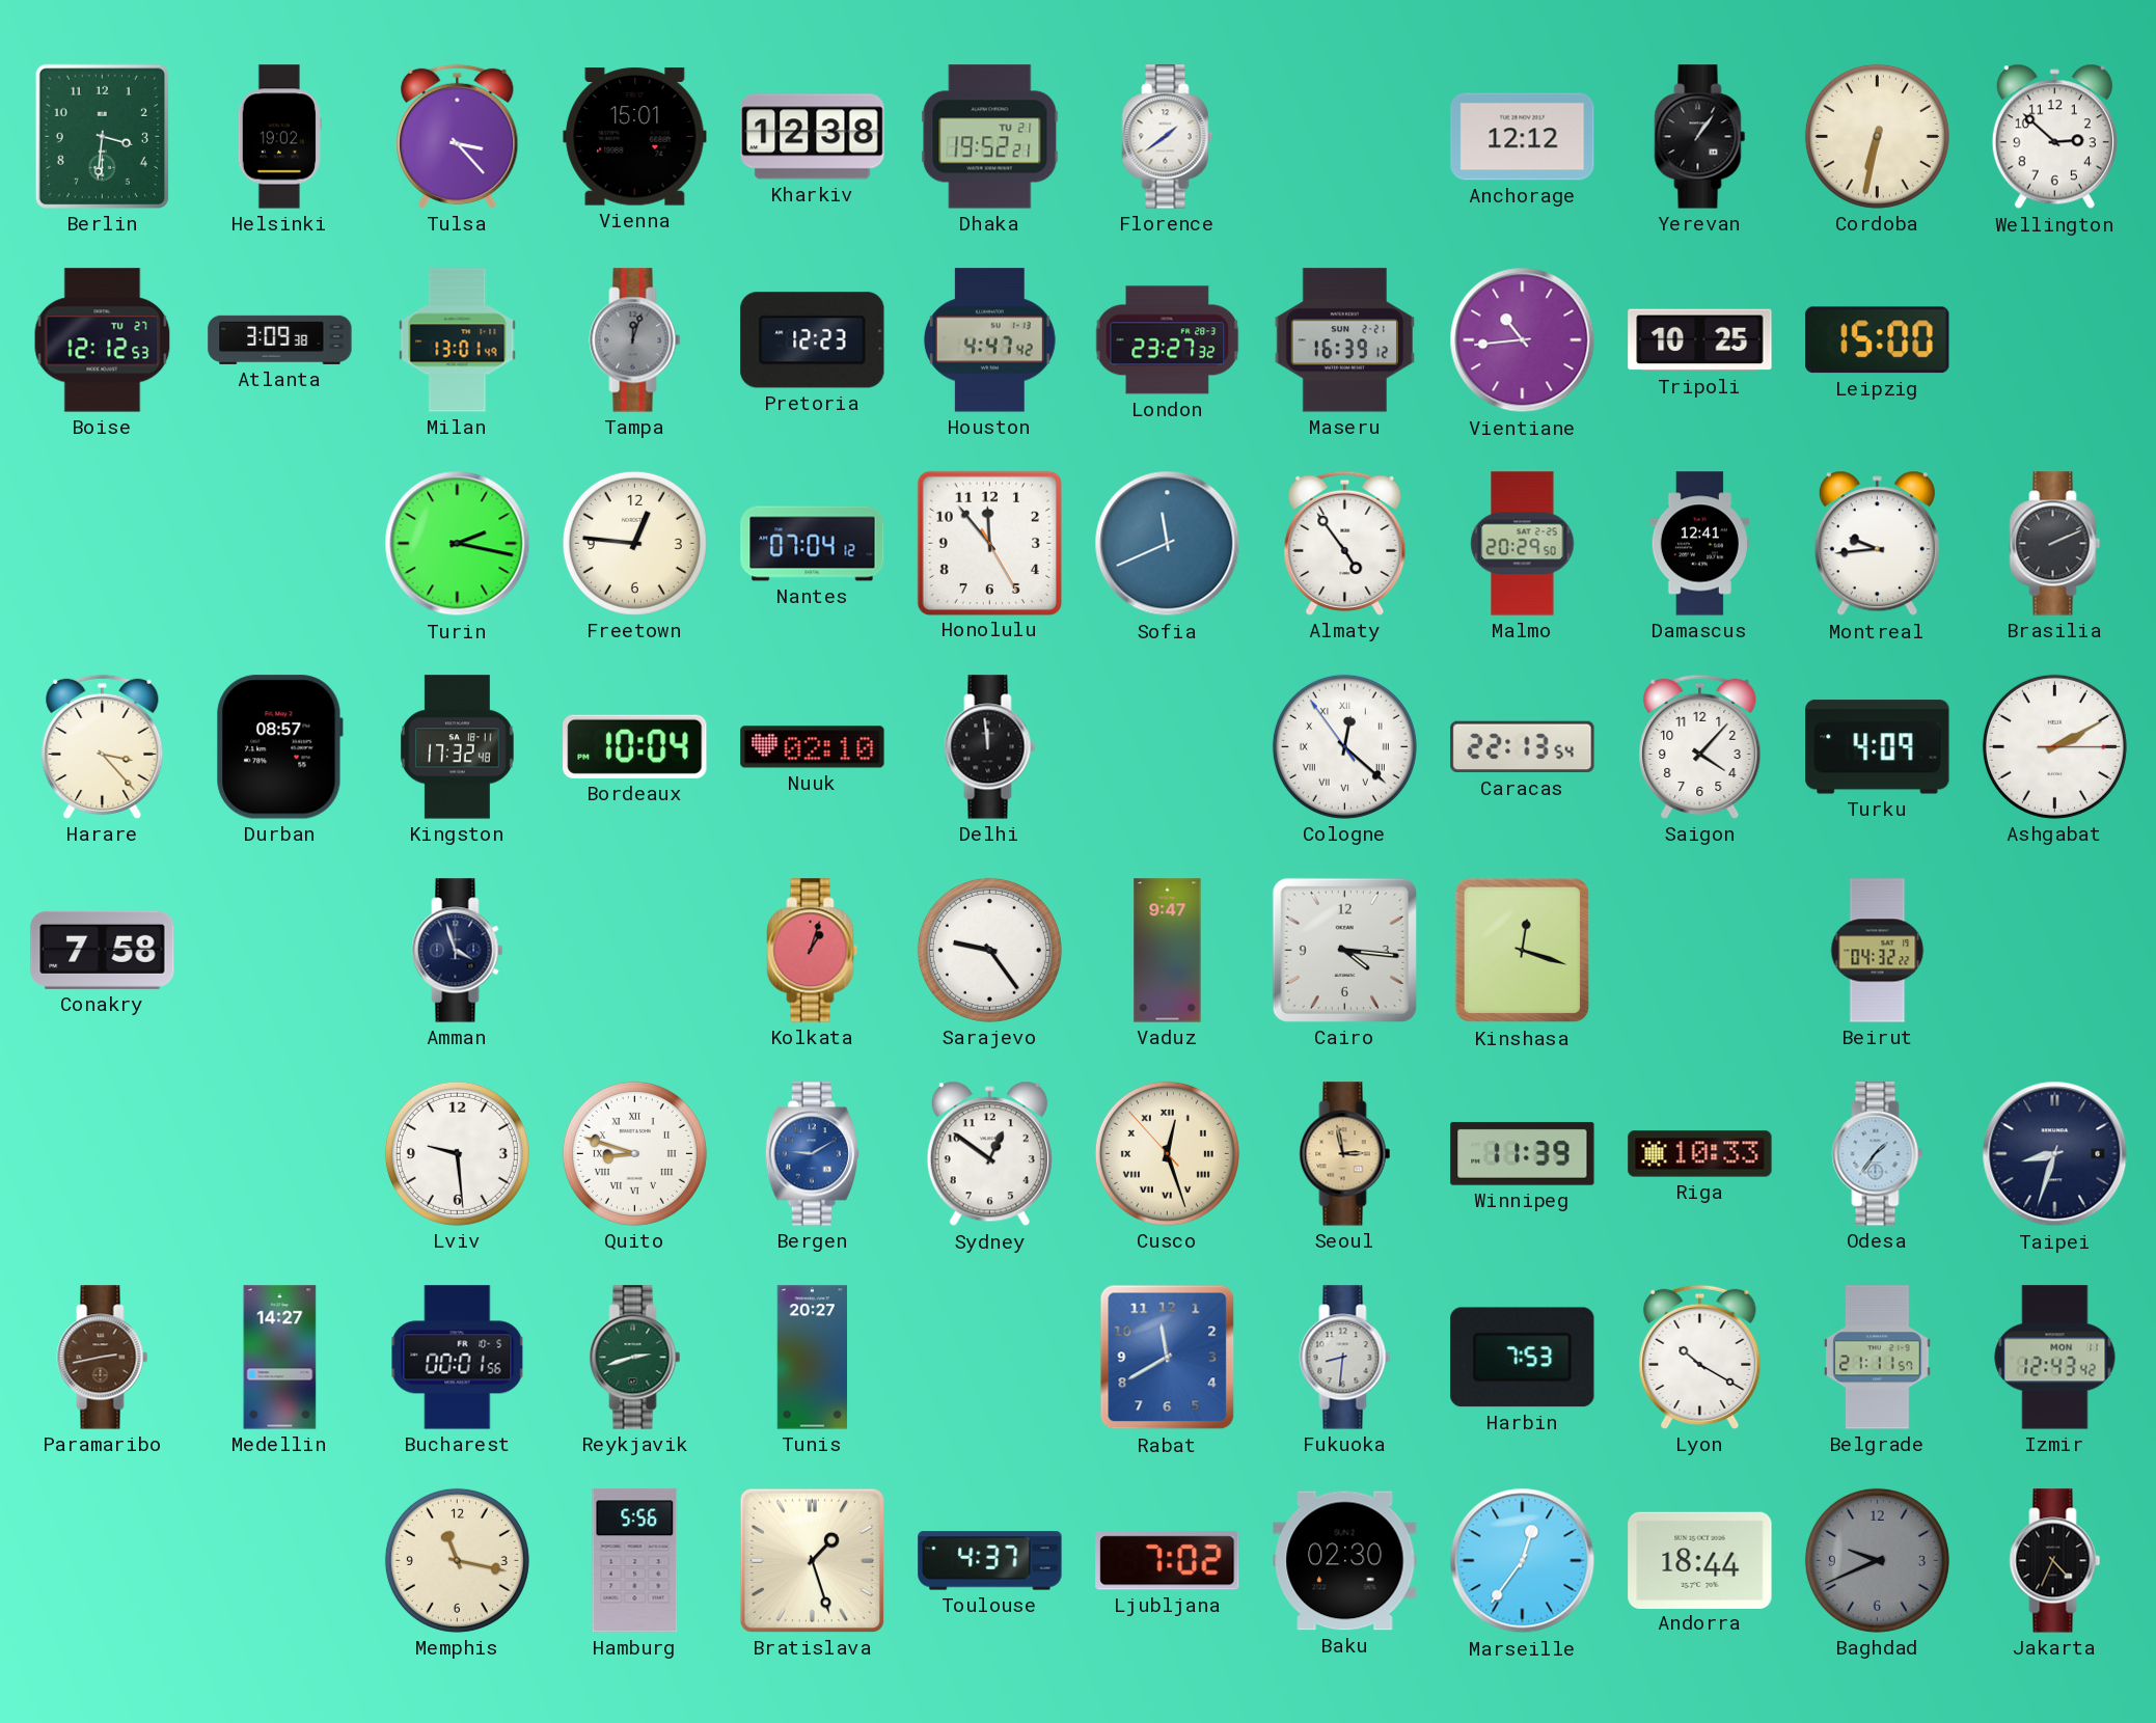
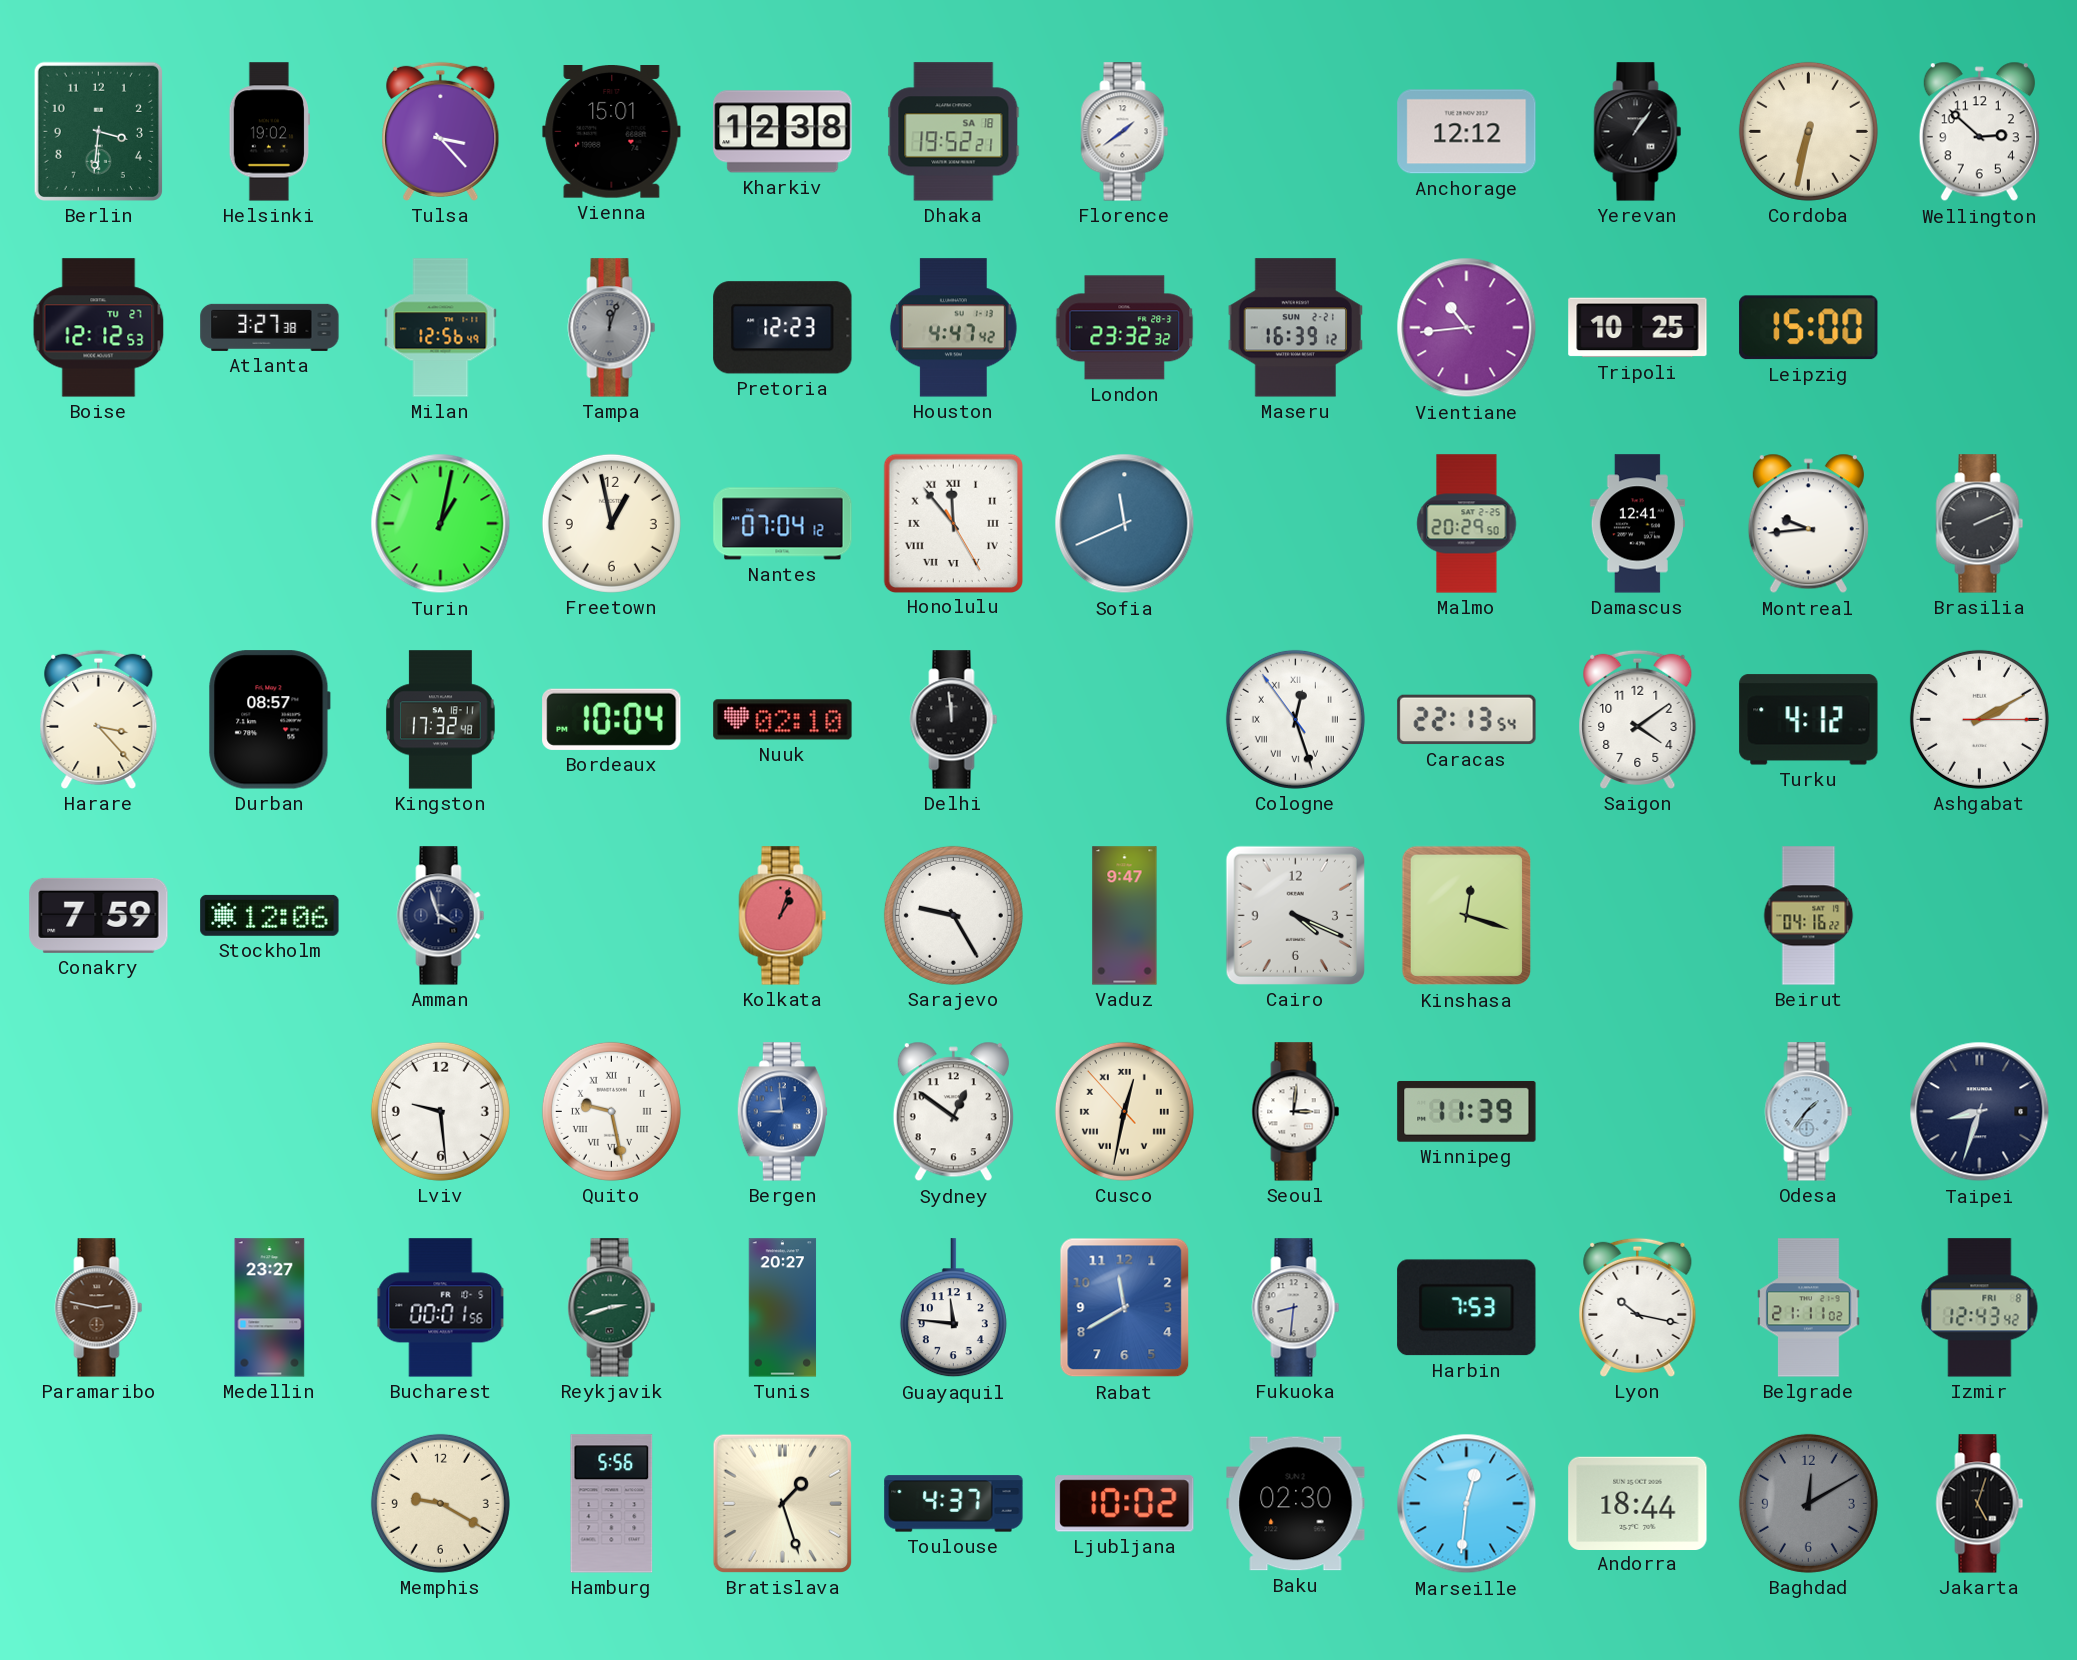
Dhaka date: TU 21 -> SA 18
Atlanta: 3:09 -> 3:27
Milan: 13:01 -> 12:56
London: 23:27 -> 23:32
Turin: 2:17 -> 1:02
Freetown: 12:46 -> 12:58
Honolulu numerals: Arabic -> Roman
Almaty: 4:54 -> none
Cologne: 12:21 -> 12:26
Saigon: 4:07 -> 4:09
Turku: 4:09 -> 4:12
Conakry: 7:58 -> 7:59
Stockholm: none -> 12:06
Sarajevo: 9:24 -> 9:25
Cairo: 4:16 -> 4:19
Beirut: 04:32 -> 04:16
Quito: 8:48 -> 9:28
Bergen: 9:10 -> 8:59
Cusco: 12:26 -> 12:31
Seoul: 2:58 -> 3:01
Seoul dial: champagne -> white
Riga: 10:33 -> none
Paramaribo: 2:43 -> 2:47
Medellin: 14:27 -> 23:27
Guayaquil: none -> 11:46
Lyon: 10:20 -> 10:17
Belgrade: 21:11:57 -> 21:11:02
Izmir date: MON 11 -> FRI 8
Memphis: 11:17 -> 9:20
Ljubljana: 7:02 -> 10:02
Marseille: 12:36 -> 12:31
Baghdad: 9:41 -> 12:10
Jakarta: 4:34 -> 5:03
